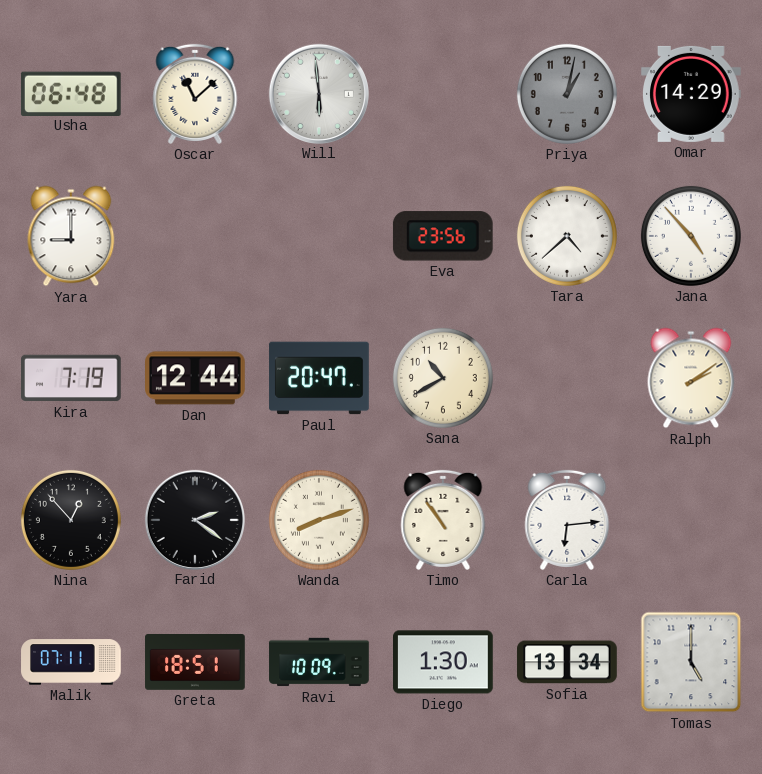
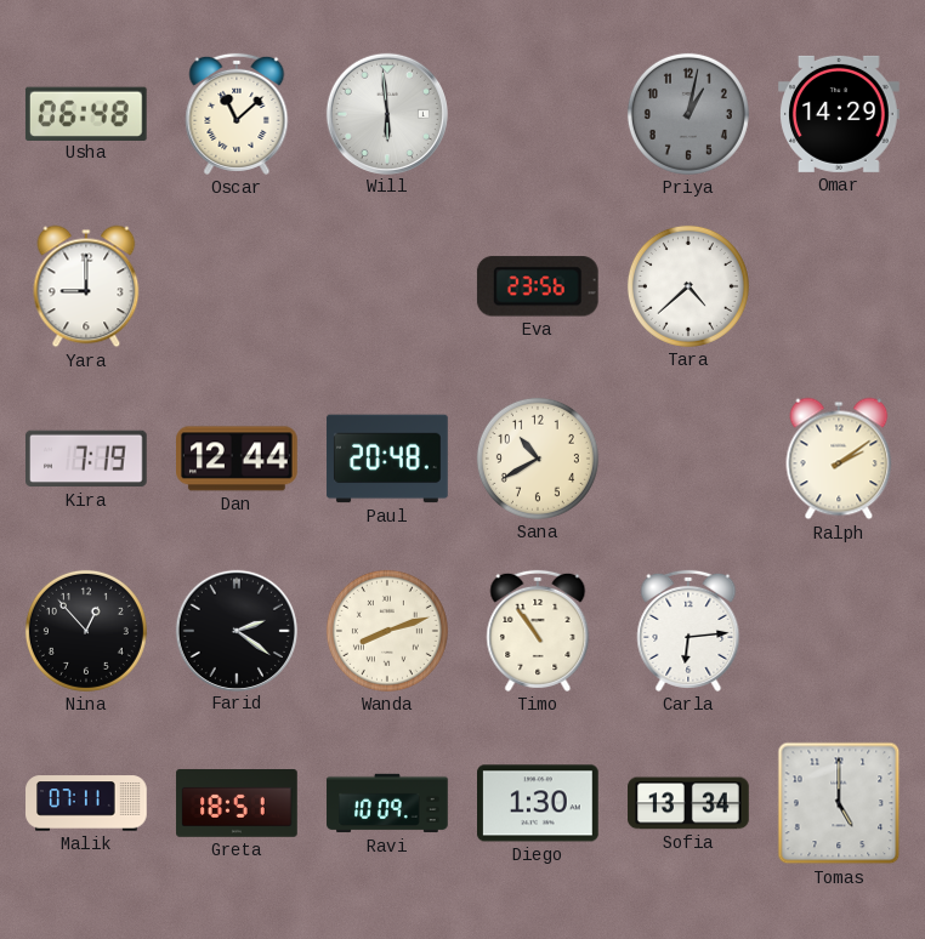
Jana: 4:53 -> none
Paul: 20:47 -> 20:48
